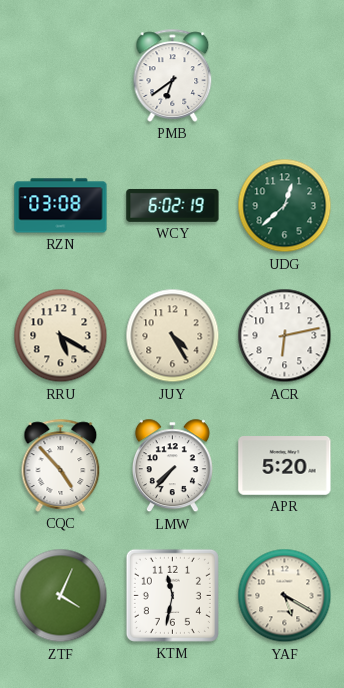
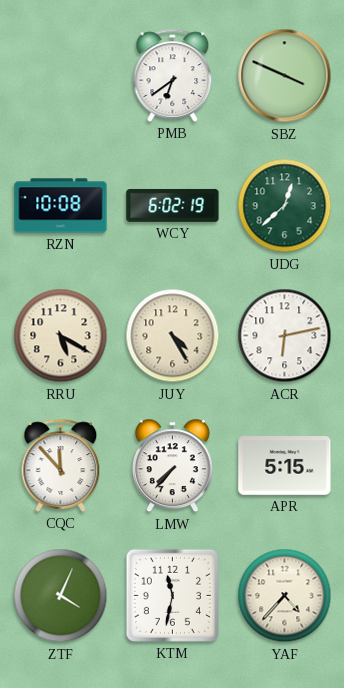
SBZ: none -> 3:49
RZN: 03:08 -> 10:08
CQC: 4:53 -> 11:53
APR: 5:20 -> 5:15
YAF: 5:20 -> 4:37
